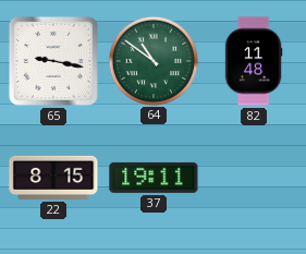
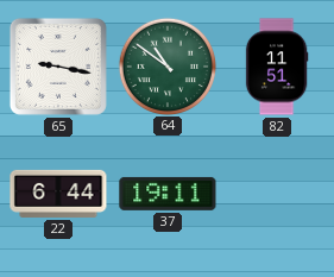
82: 11:48 -> 11:51
22: 8:15 -> 6:44
